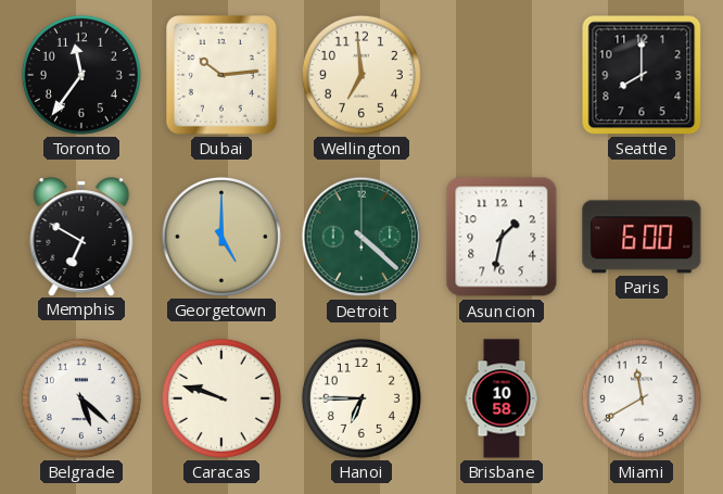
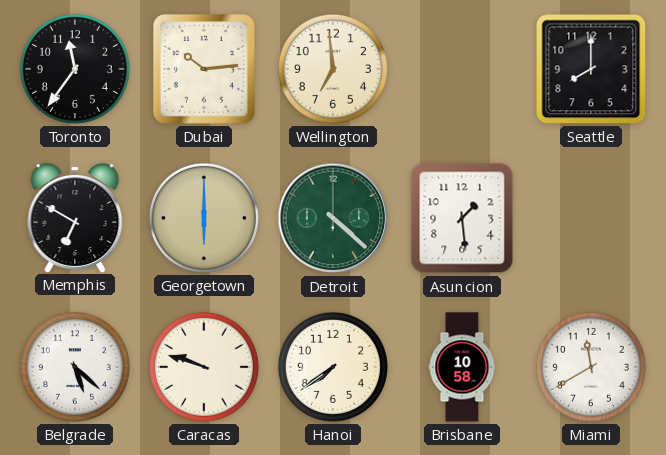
Georgetown: 5:00 -> 6:00
Asuncion: 1:32 -> 1:29
Paris: 6:00 -> none
Hanoi: 6:45 -> 7:39
